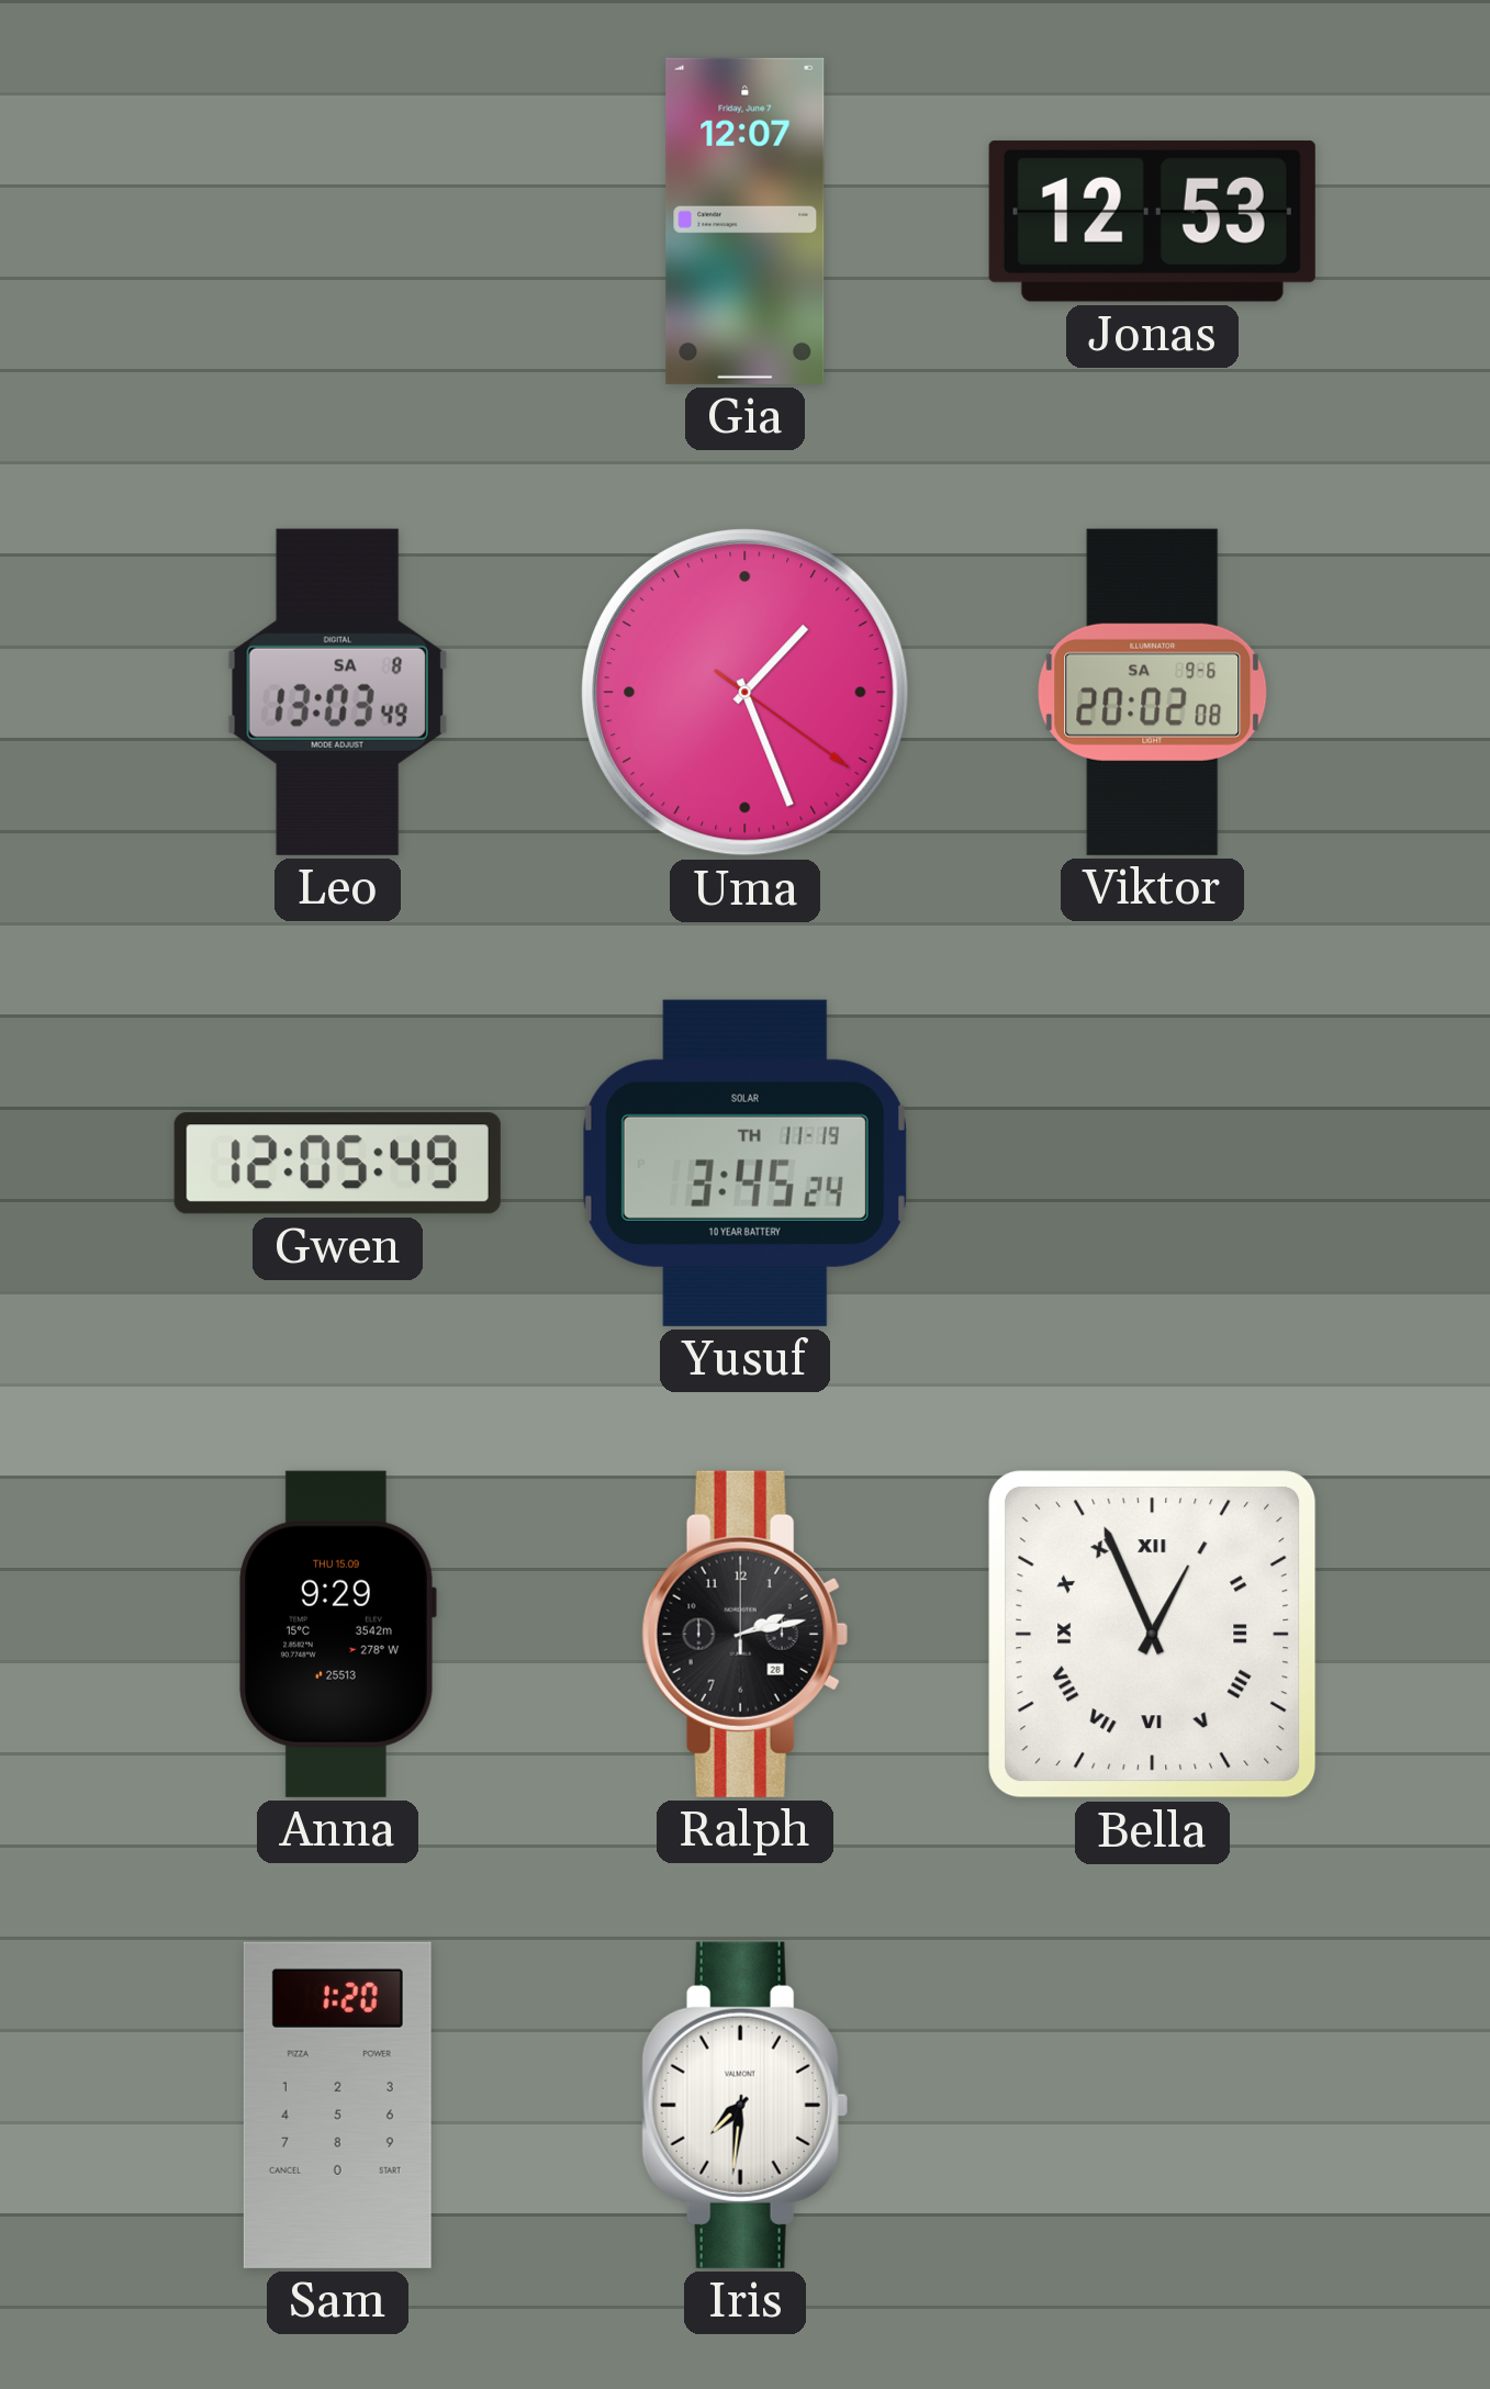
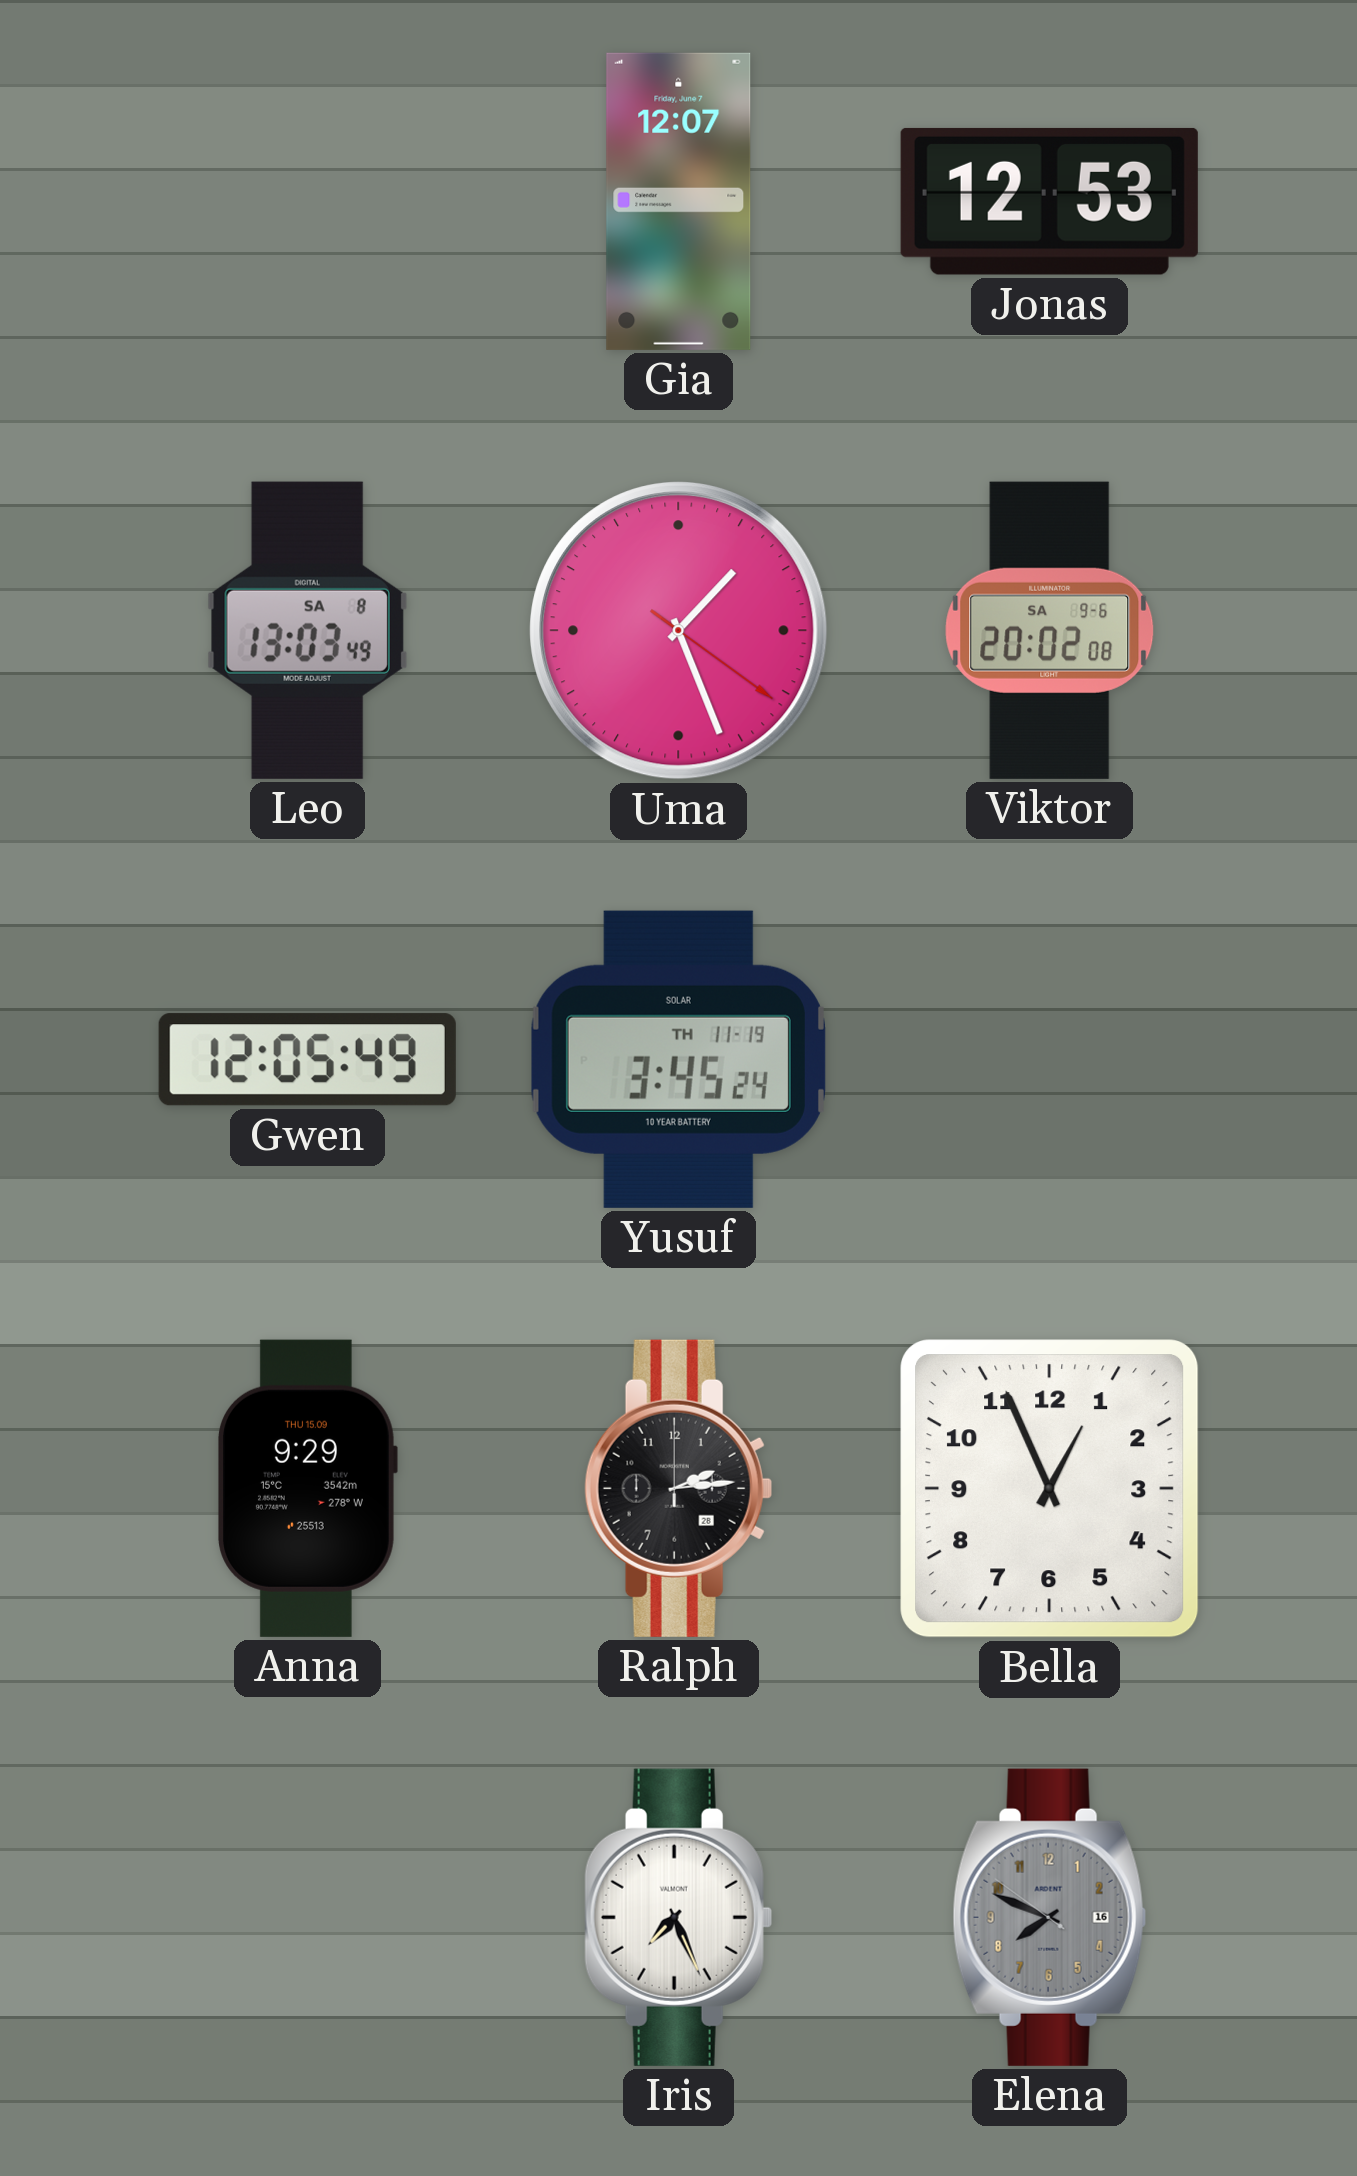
Ralph: 2:13 -> 2:14
Bella numerals: Roman -> Arabic
Sam: 1:20 -> none
Iris: 7:31 -> 7:26
Elena: none -> 7:48
